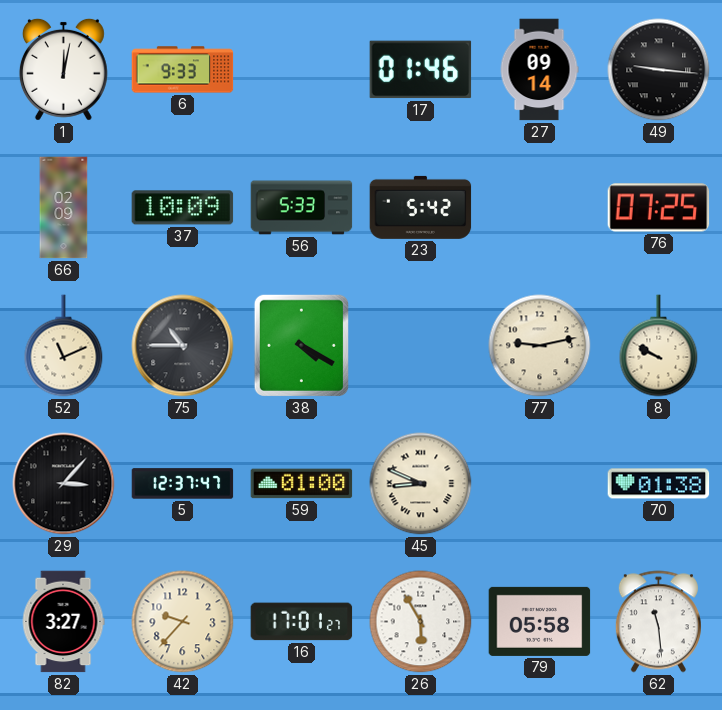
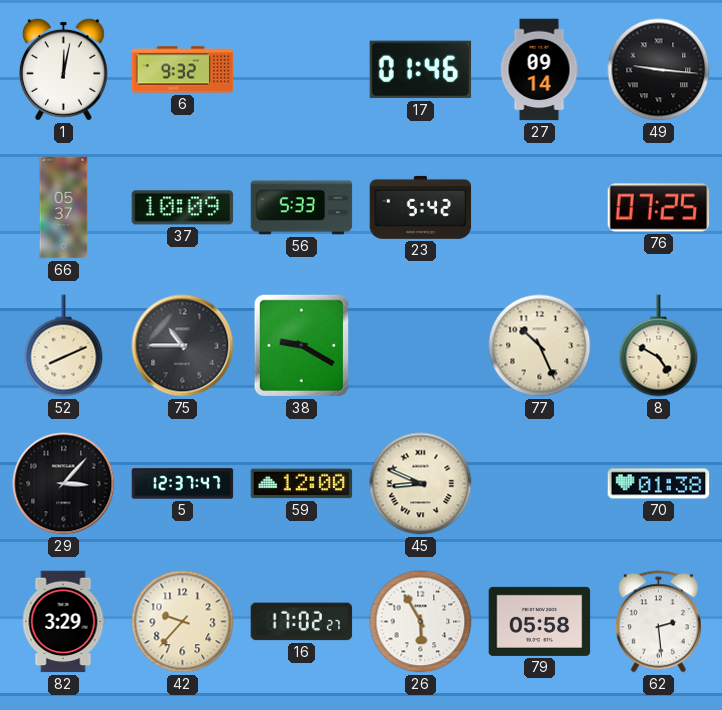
6: 9:33 -> 9:32
66: 02:09 -> 05:37
52: 11:11 -> 8:11
38: 4:20 -> 9:20
77: 9:13 -> 10:26
8: 9:50 -> 4:50
59: 01:00 -> 12:00
82: 3:27 -> 3:29
16: 17:01 -> 17:02
62: 11:29 -> 2:29
